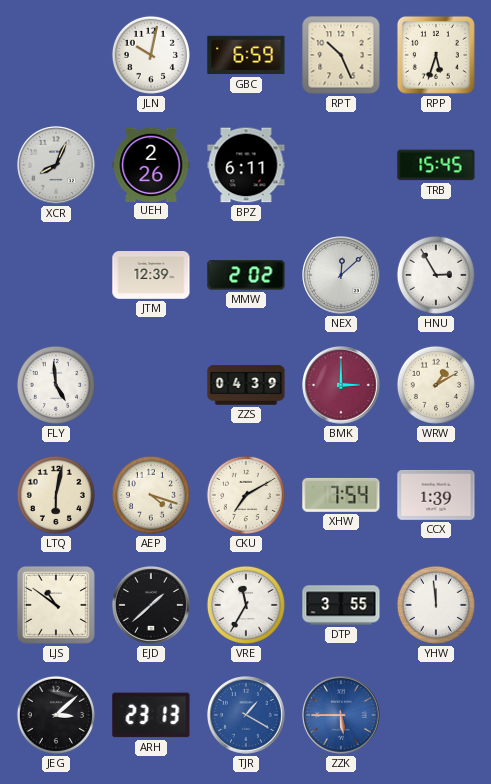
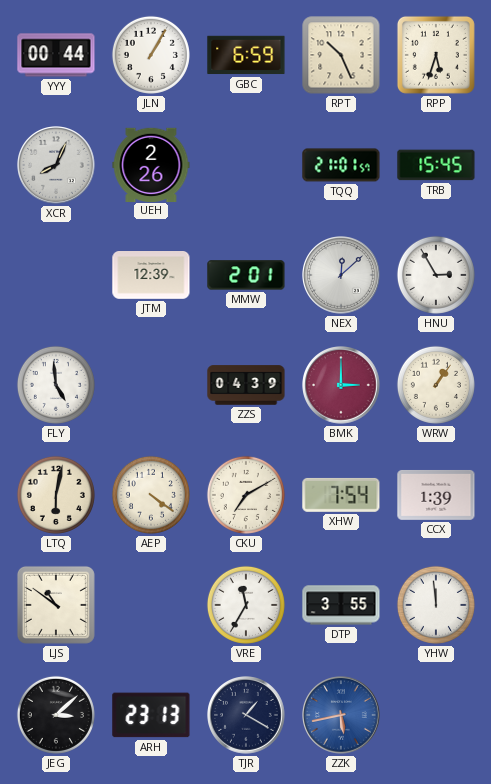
YYY: none -> 00:44
JLN: 10:02 -> 1:05
BPZ: 6:11 -> none
TQQ: none -> 21:01
MMW: 2:02 -> 2:01
WRW: 1:10 -> 1:06
AEP: 4:18 -> 4:21
EJD: 1:38 -> none
TJR dial: blue -> navy
ZZK: 5:45 -> 5:43
